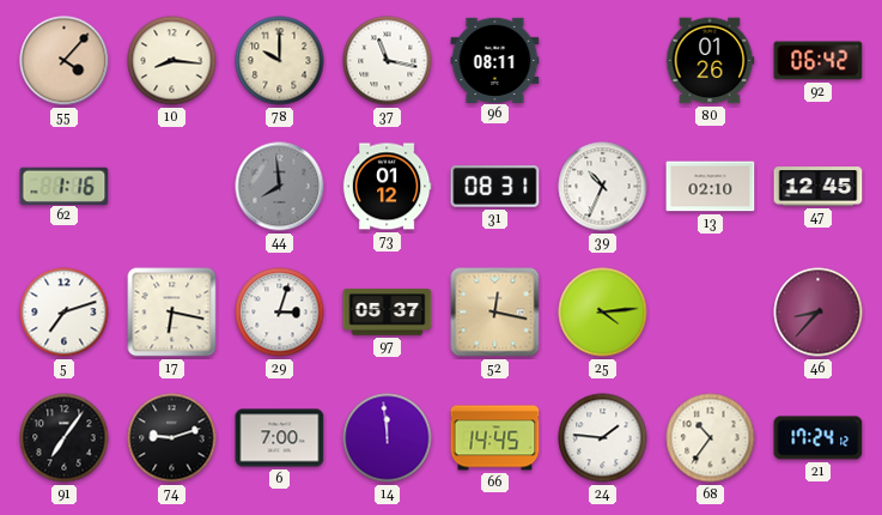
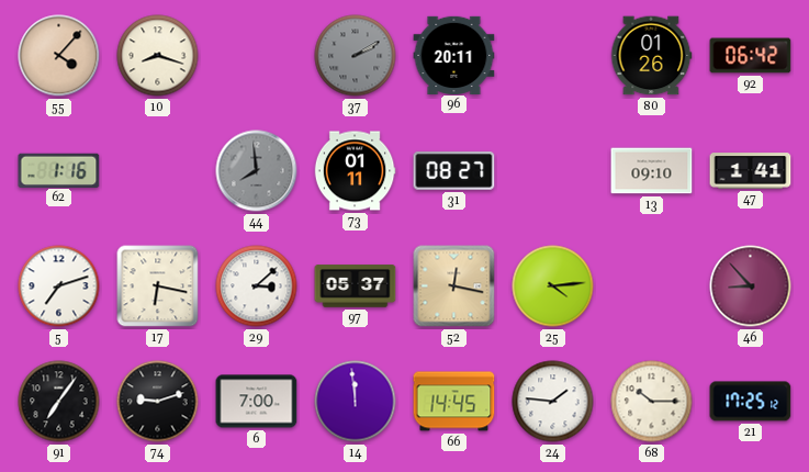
10: 8:16 -> 8:18
78: 10:00 -> none
37: 11:17 -> 2:10
37 dial: white -> grey
96: 08:11 -> 20:11
73: 01:12 -> 01:11
31: 08:31 -> 08:27
39: 10:34 -> none
13: 02:10 -> 09:10
47: 12:45 -> 1:41
29: 3:03 -> 3:08
46: 8:37 -> 8:53
68: 10:36 -> 10:15
21: 17:24 -> 17:25
